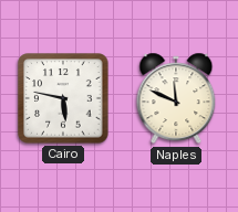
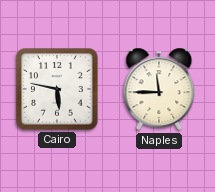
Naples: 11:49 -> 11:45
